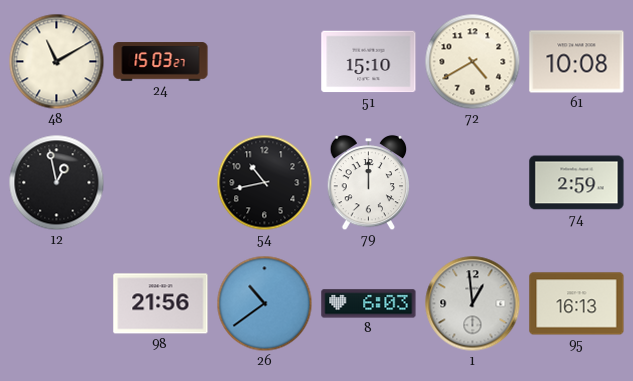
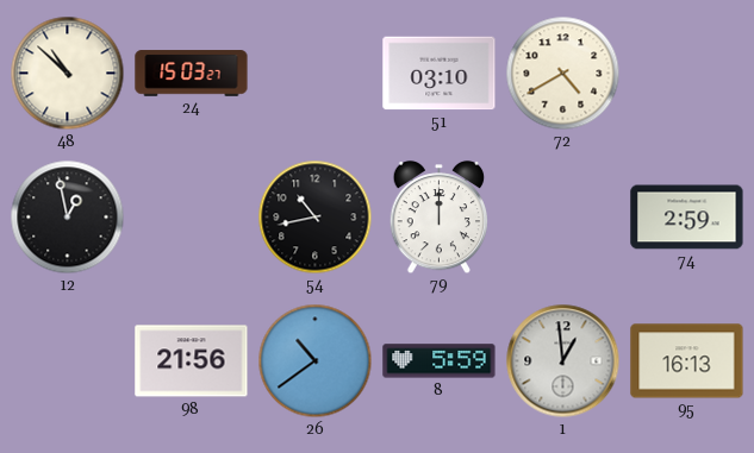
48: 11:10 -> 10:52
51: 15:10 -> 03:10
61: 10:08 -> none
8: 6:03 -> 5:59
